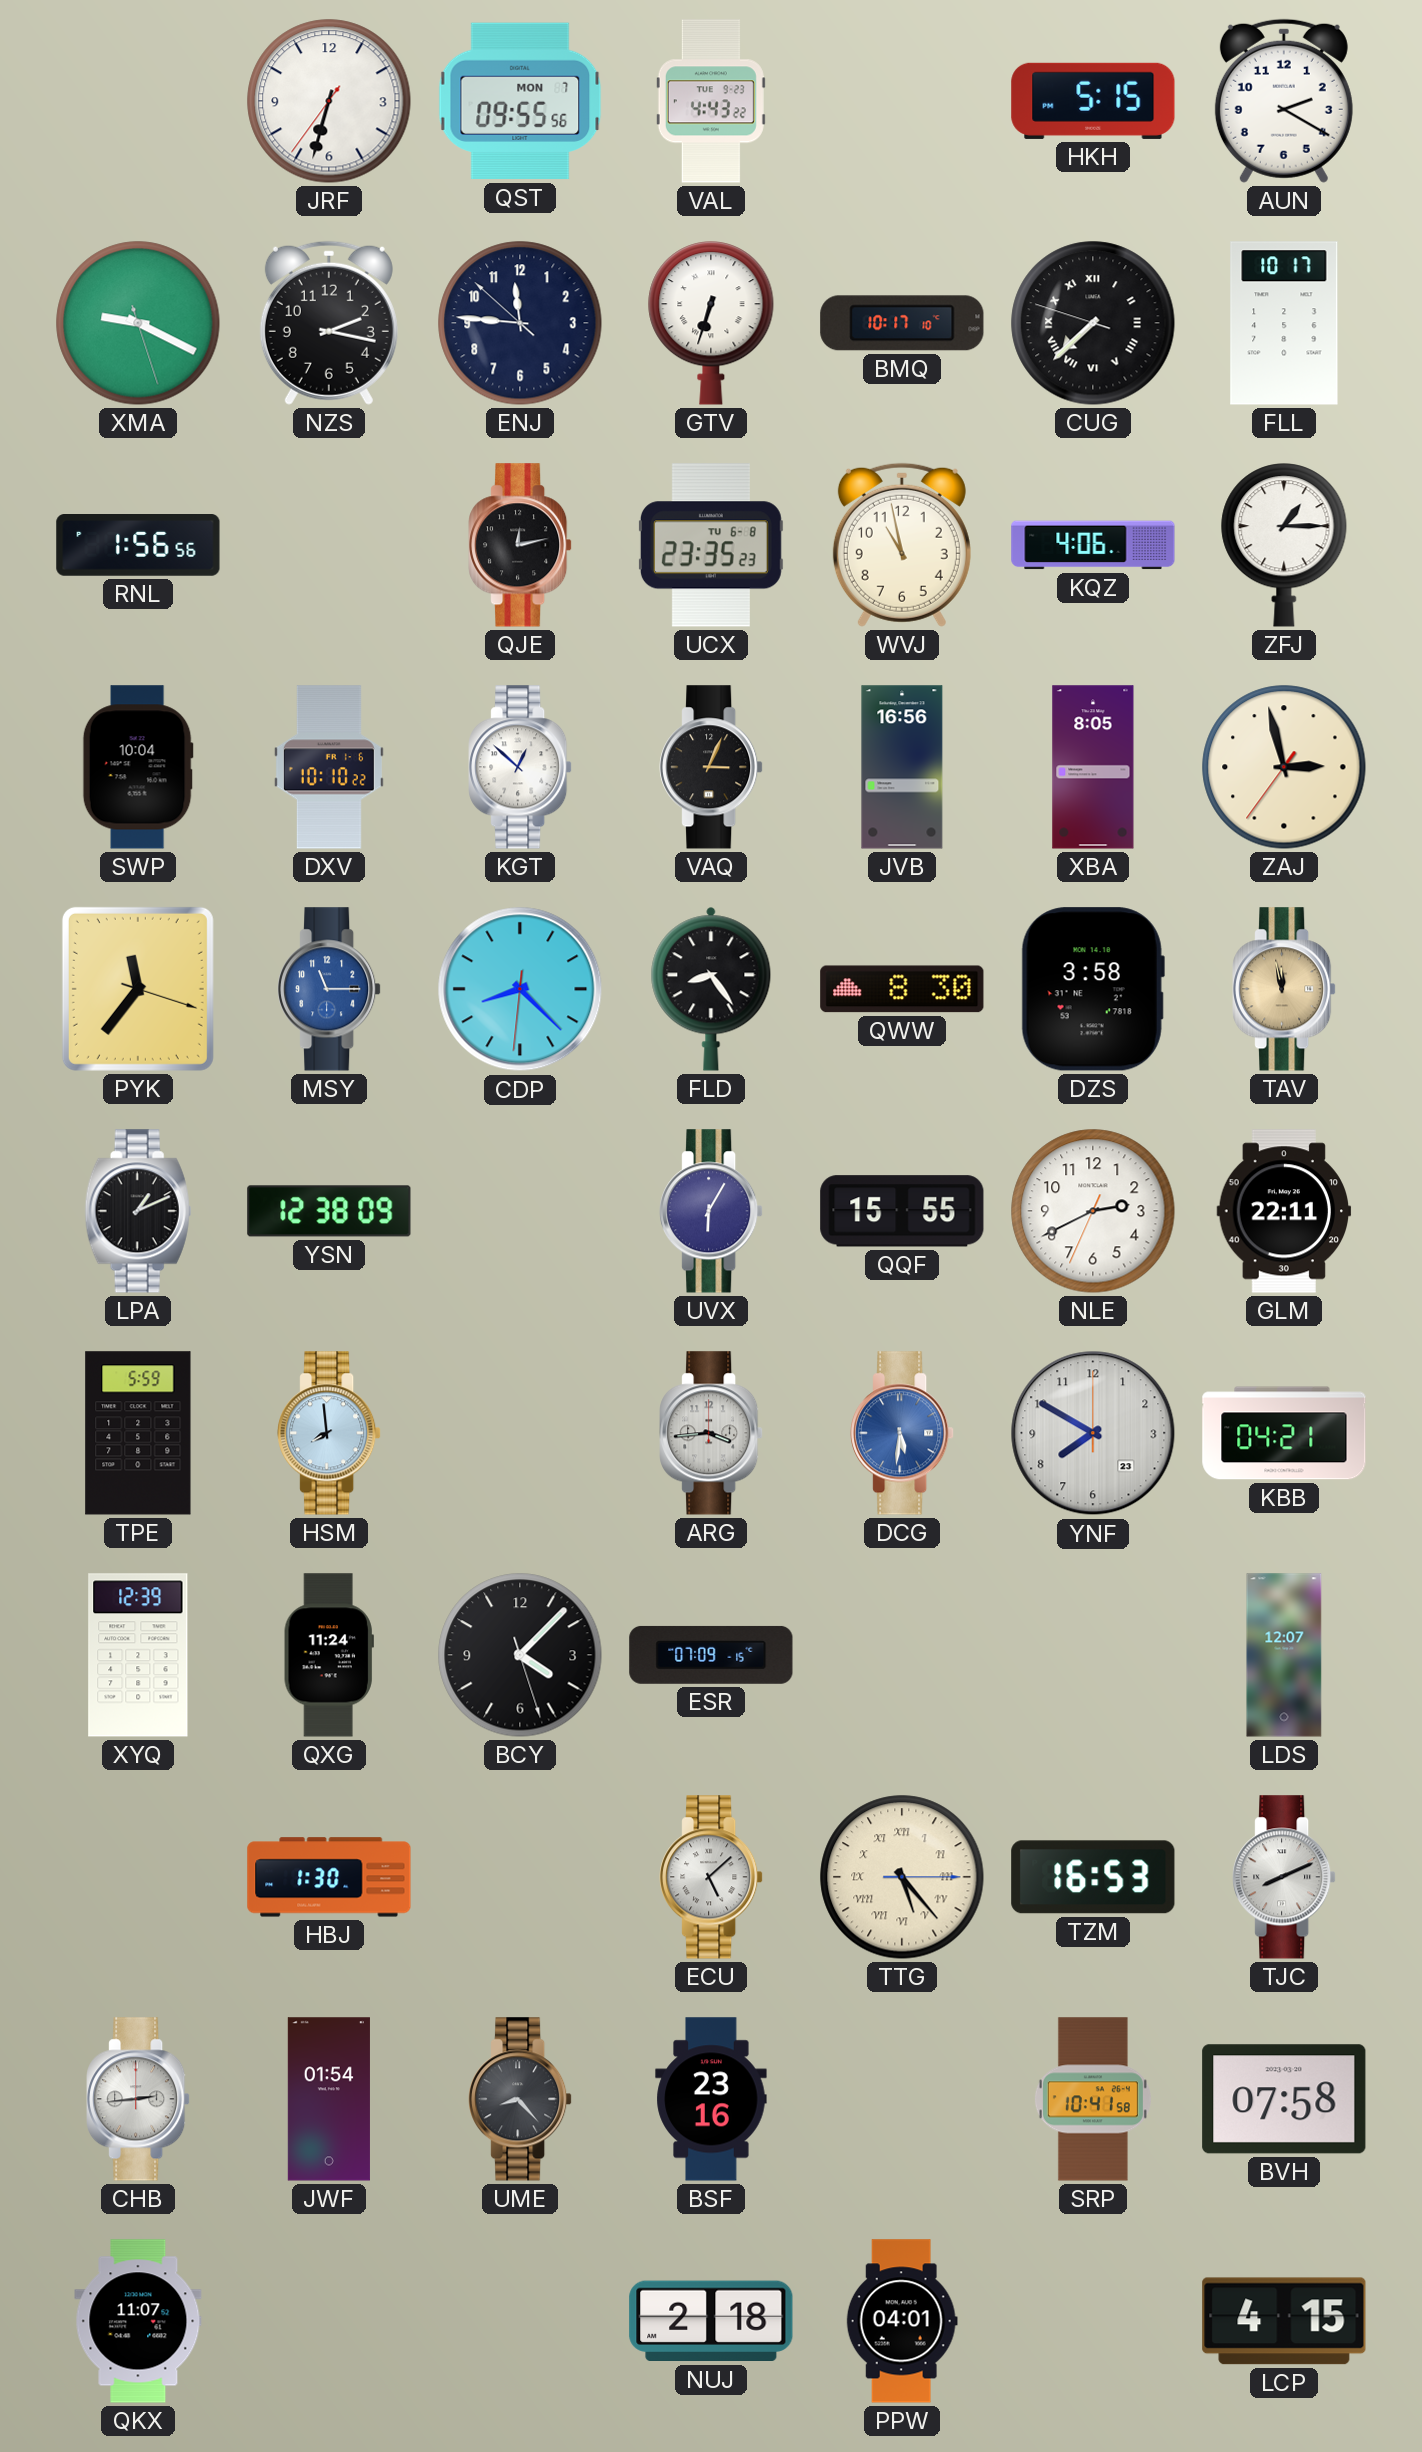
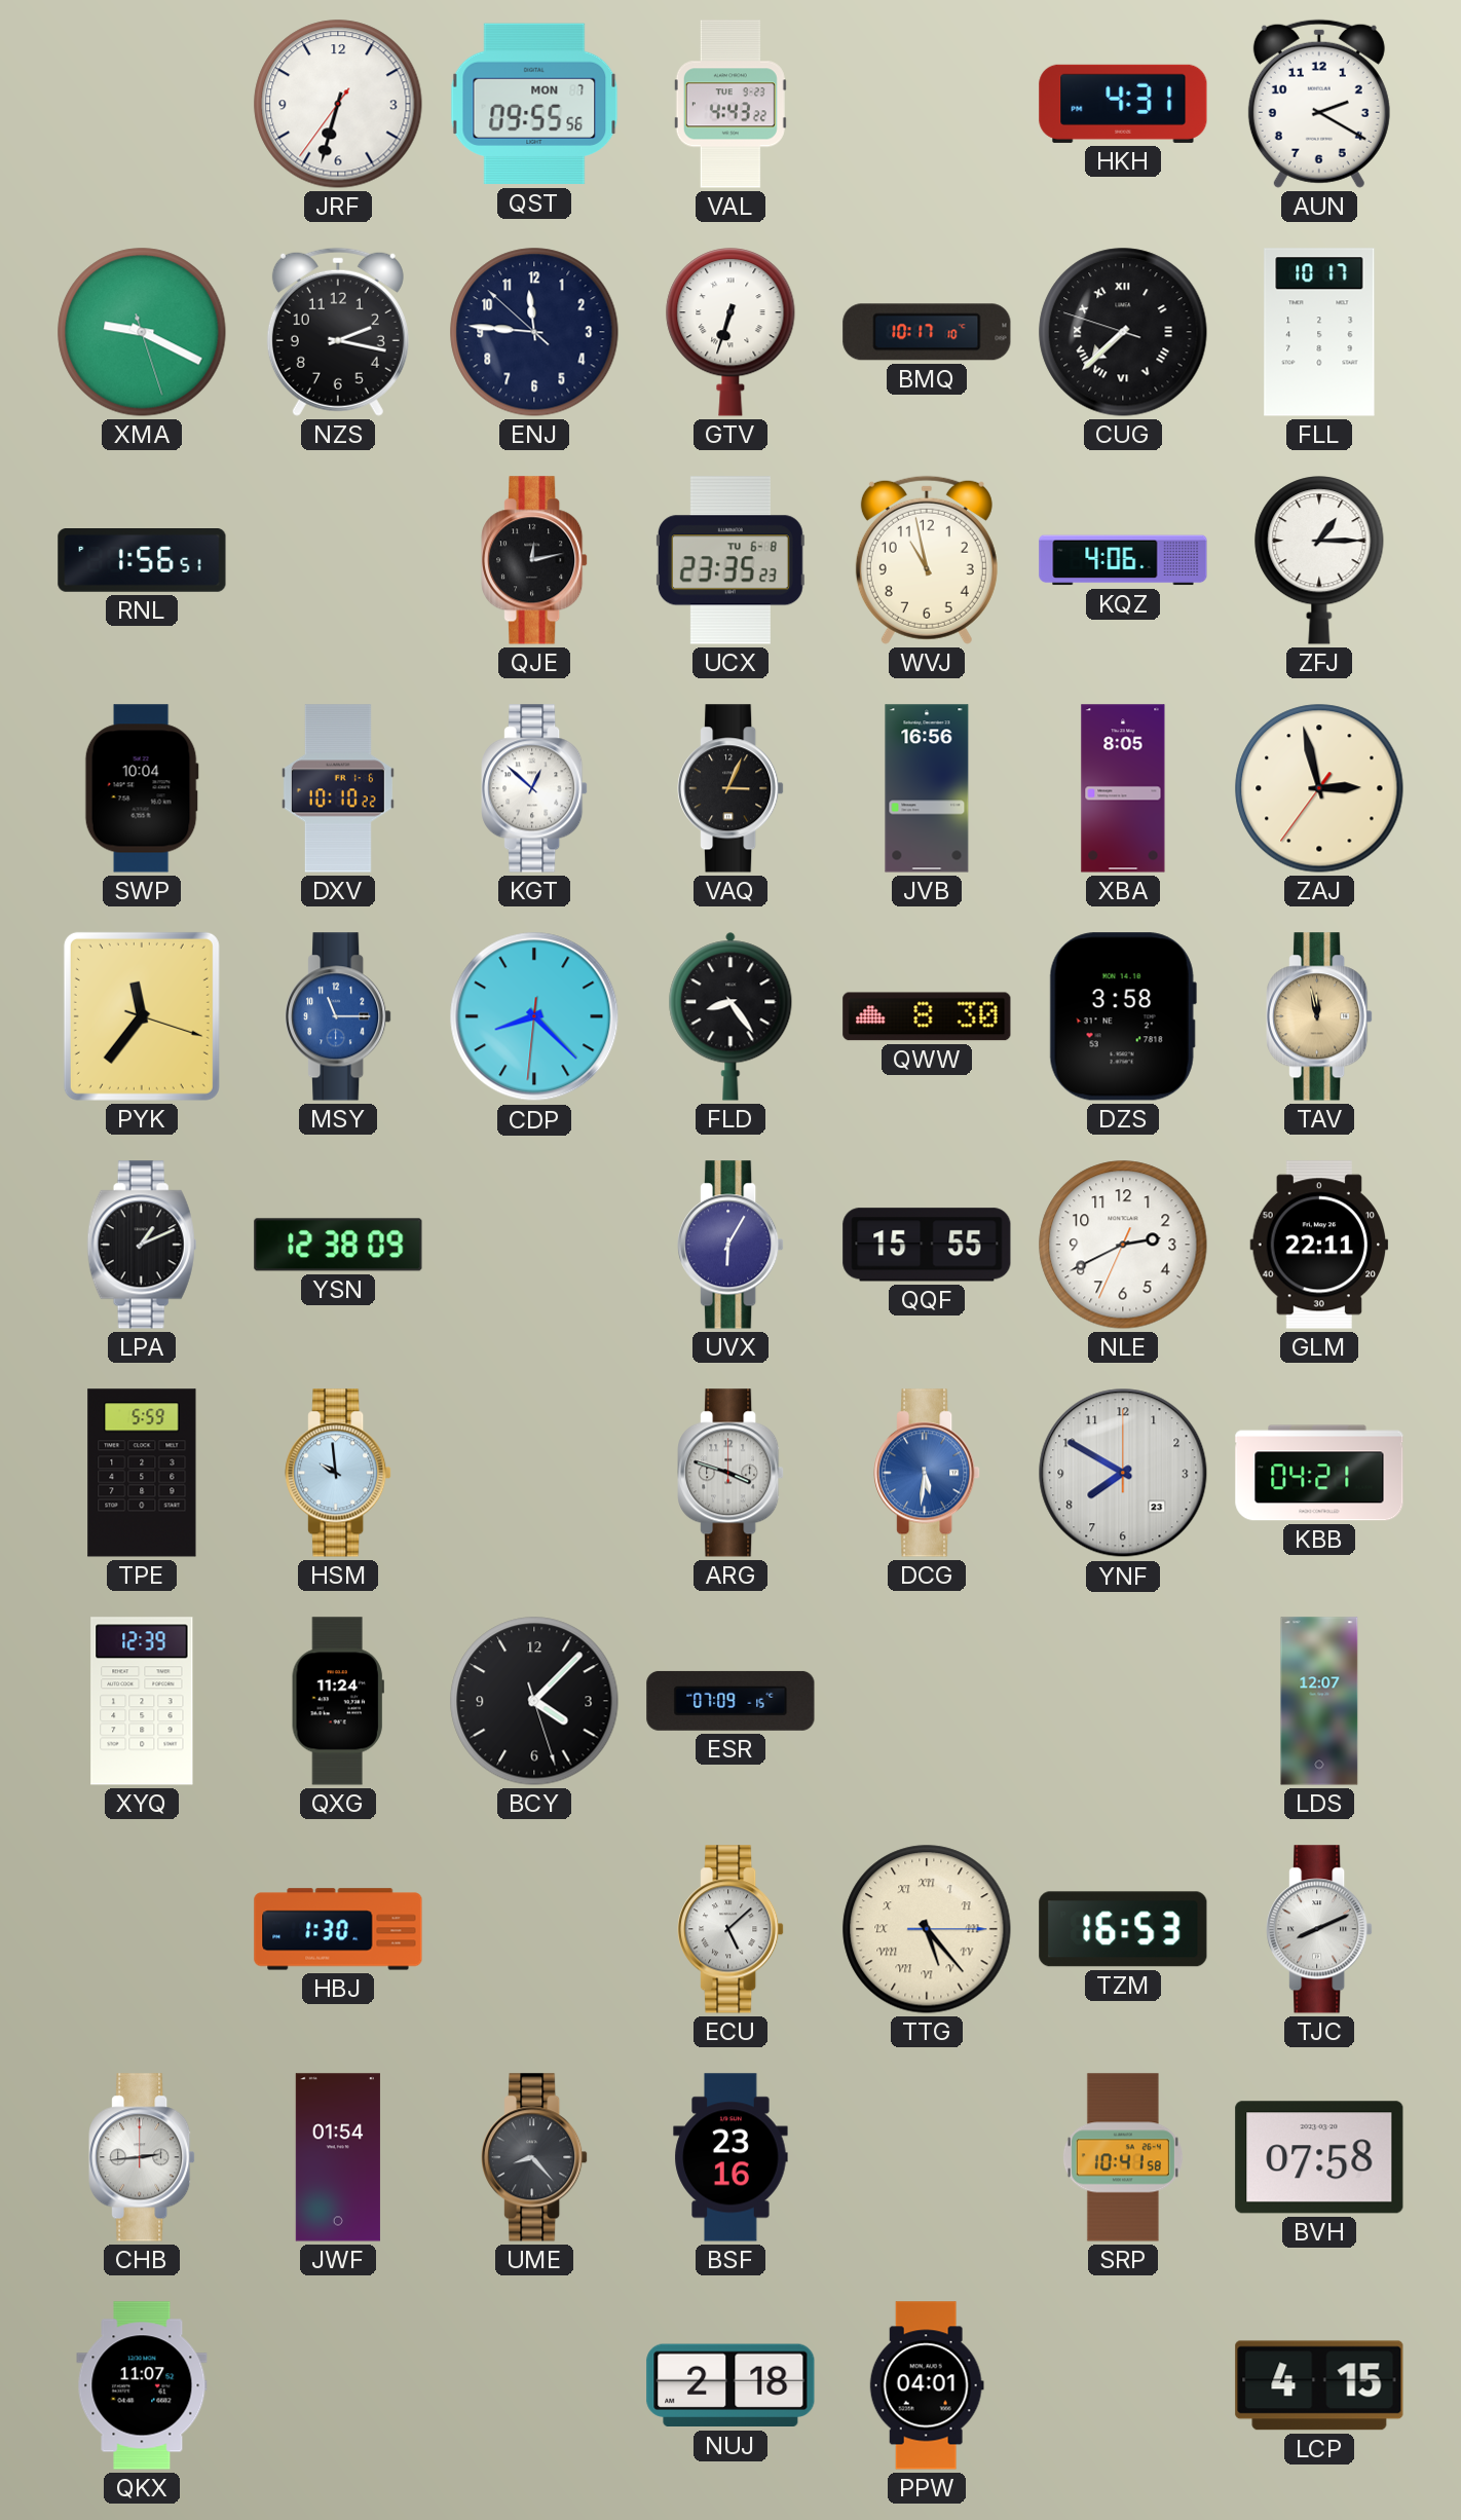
HKH: 5:15 -> 4:31
RNL: 1:56:56 -> 1:56:51
HSM: 7:59 -> 9:59
ARG: 3:44 -> 3:48
